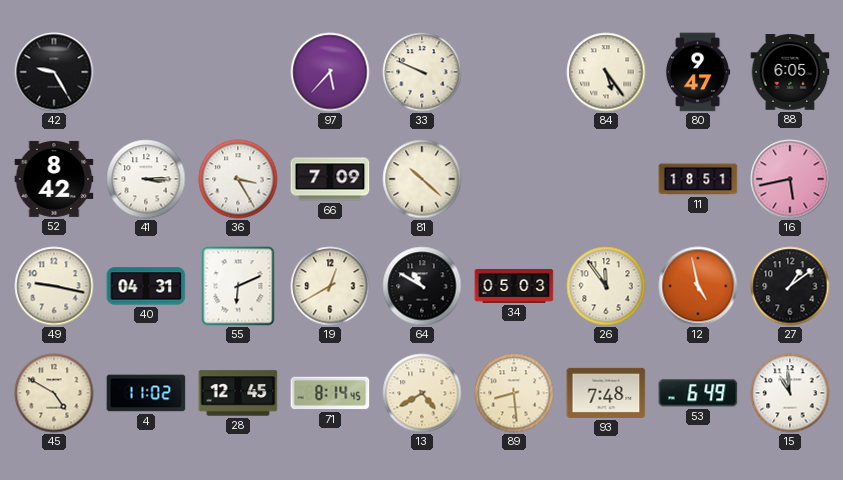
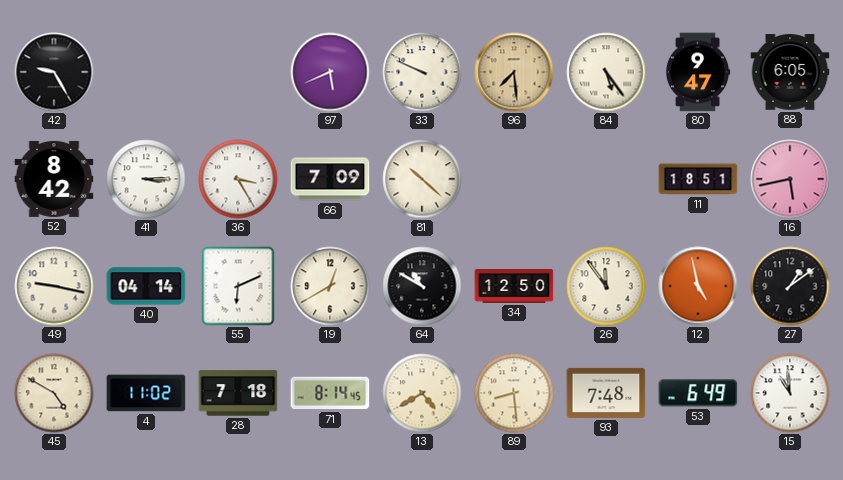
97: 5:37 -> 5:41
96: none -> 7:29
40: 04:31 -> 04:14
34: 05:03 -> 12:50
28: 12:45 -> 7:18
